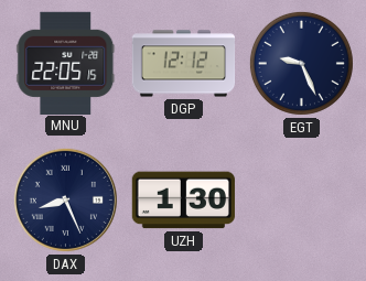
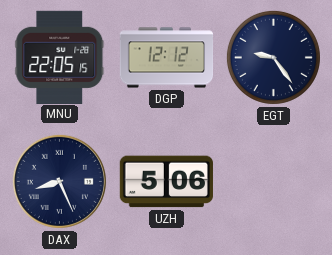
EGT: 9:26 -> 9:24
UZH: 1:30 -> 5:06
